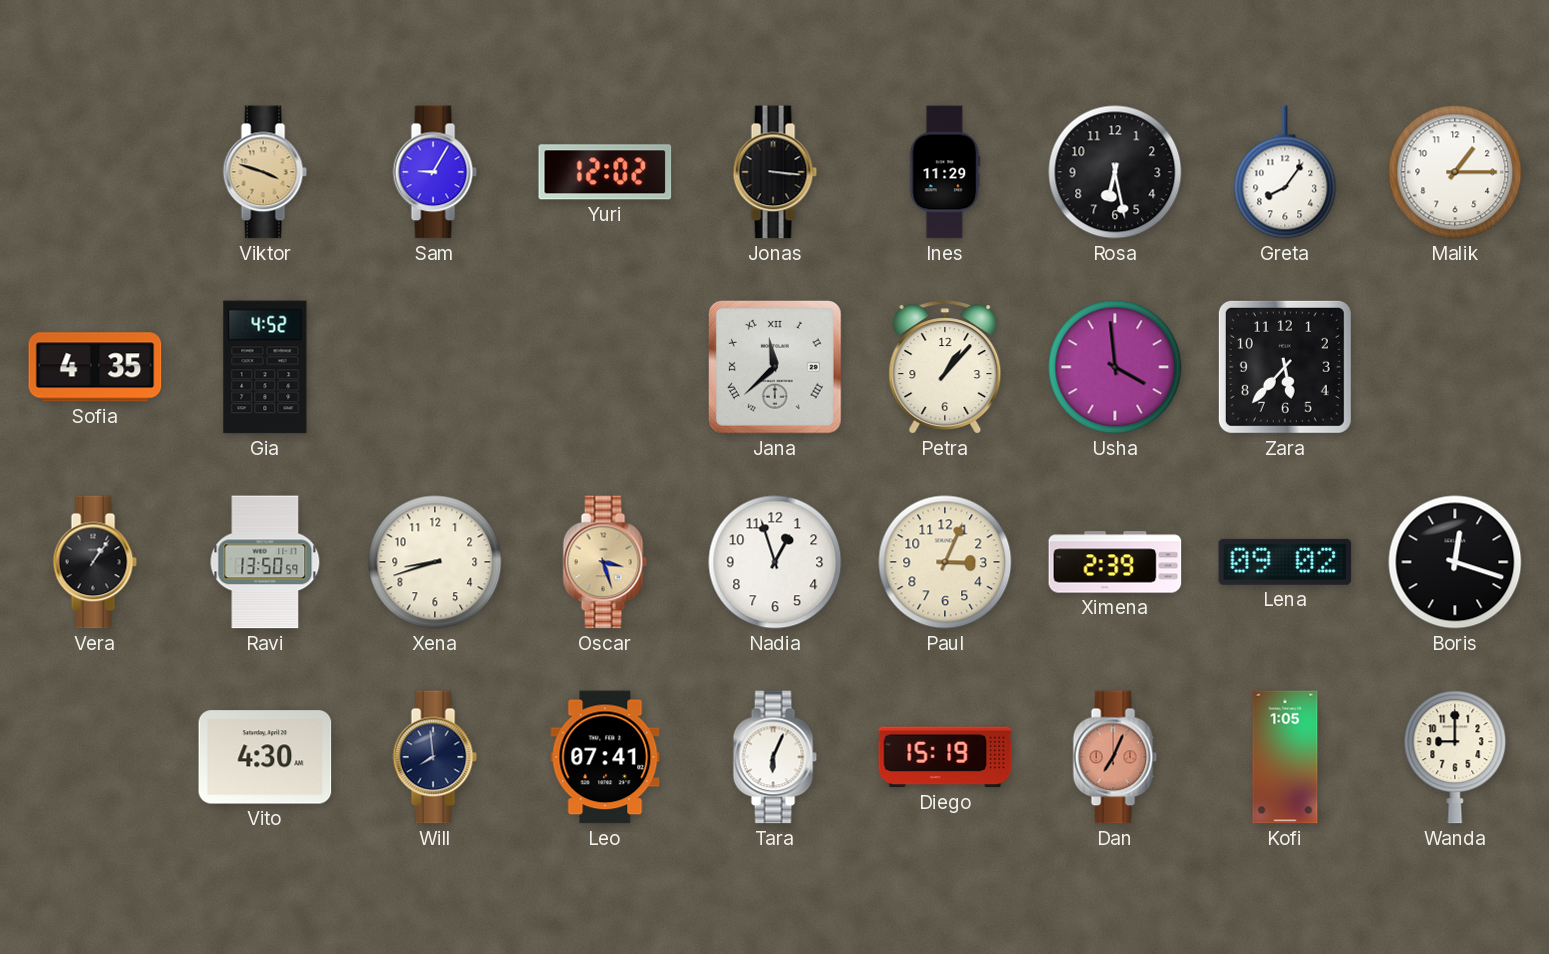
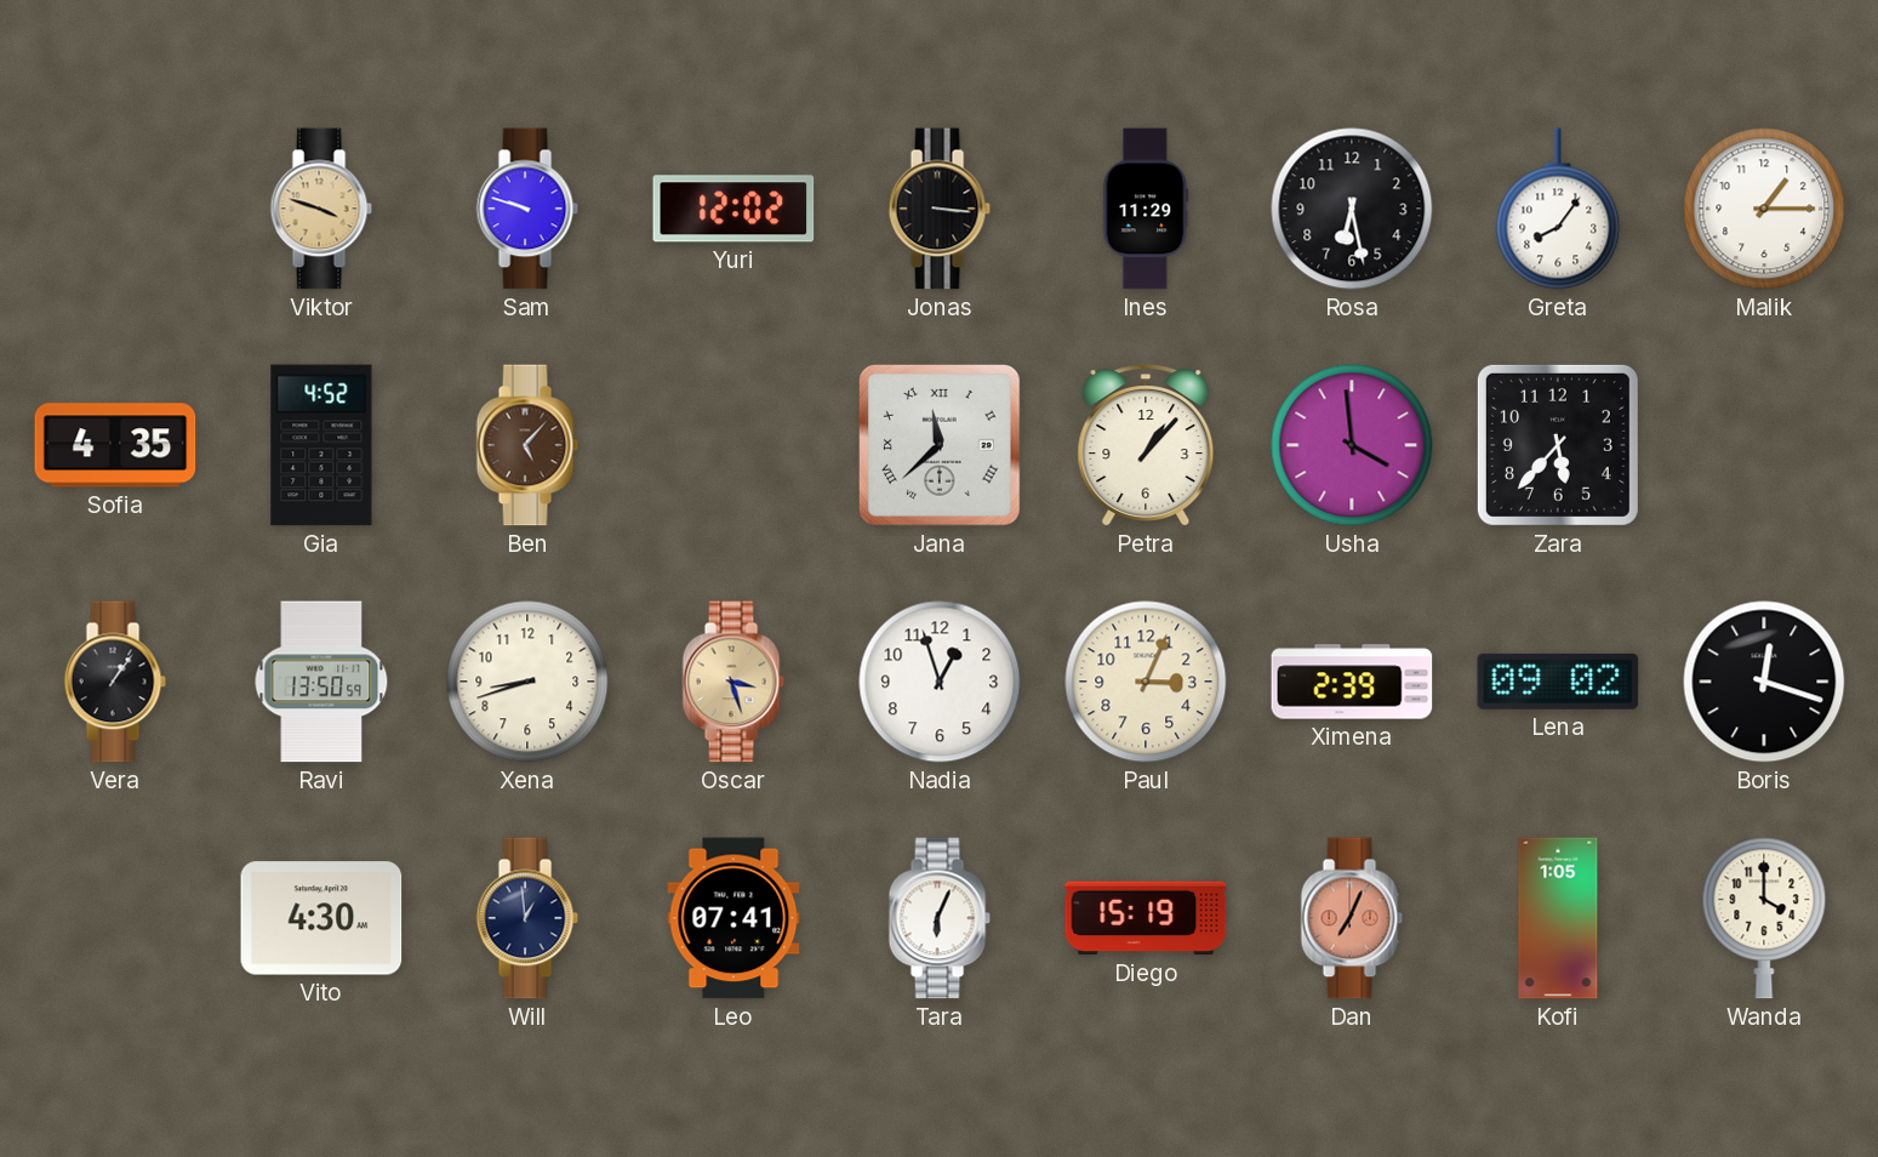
Sam: 9:05 -> 9:48
Ben: none -> 5:07
Will: 7:59 -> 12:59
Wanda: 9:00 -> 4:00
